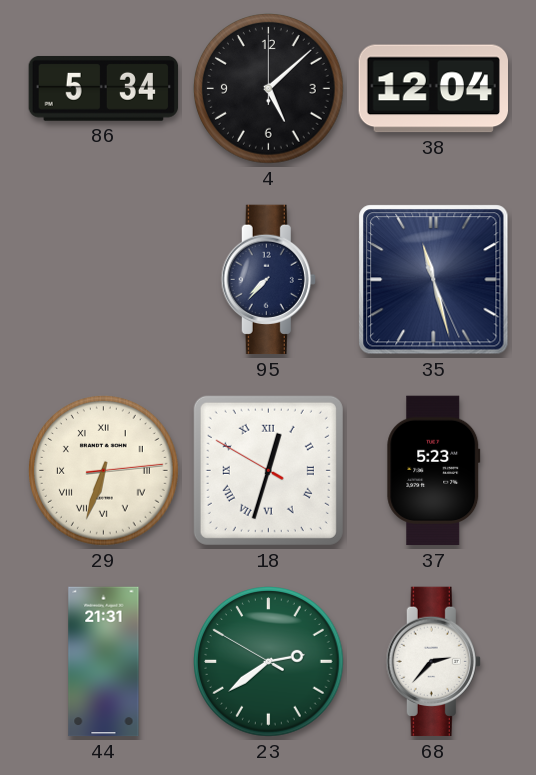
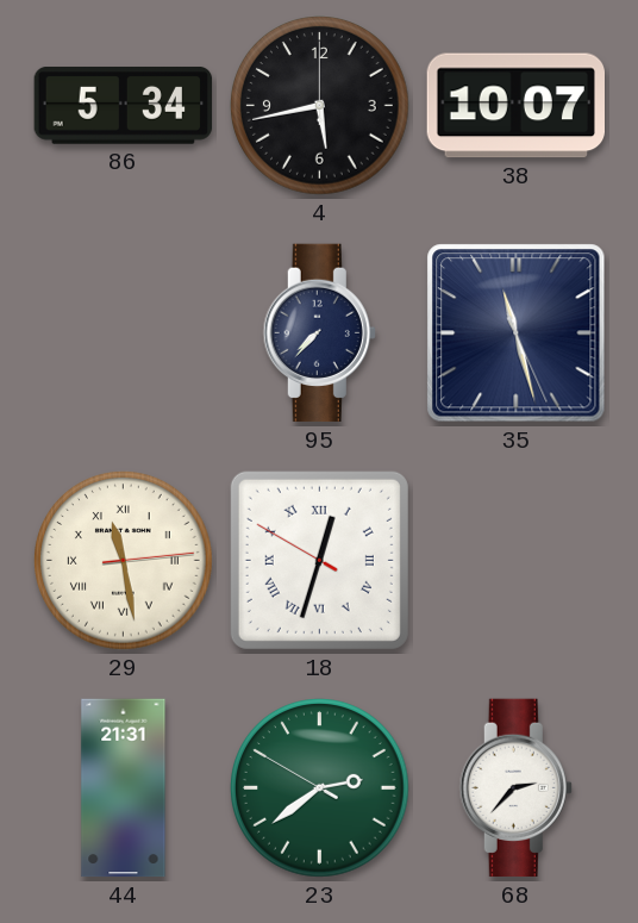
4: 5:08 -> 5:43
38: 12:04 -> 10:07
29: 6:33 -> 11:28
37: 5:23 -> none
